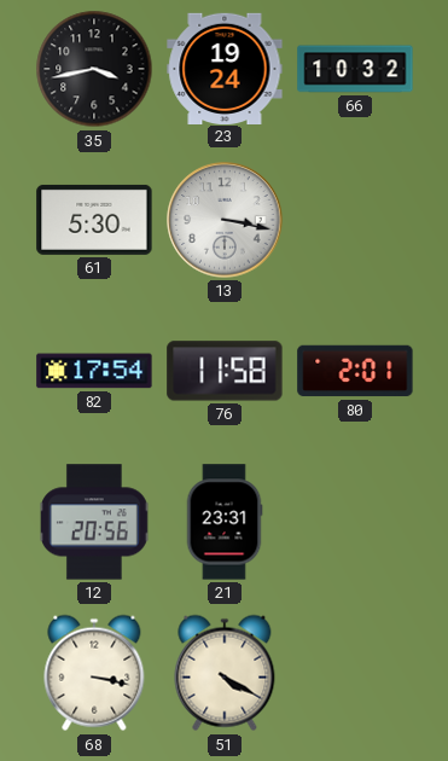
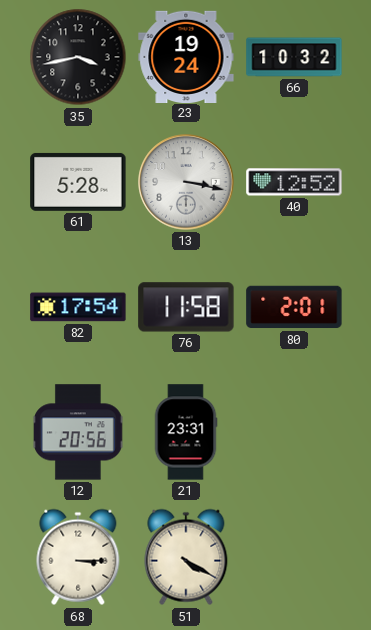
61: 5:30 -> 5:28
40: none -> 12:52
68: 3:17 -> 3:15
